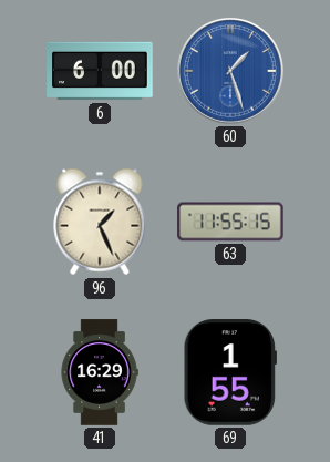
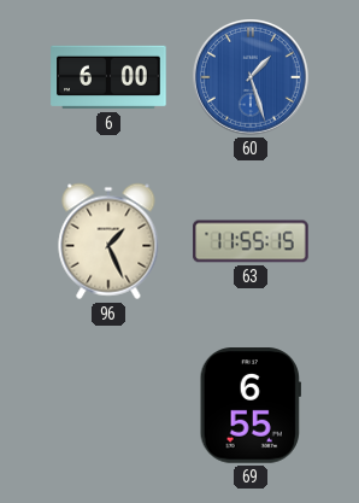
41: 16:29 -> none
69: 1:55 -> 6:55
